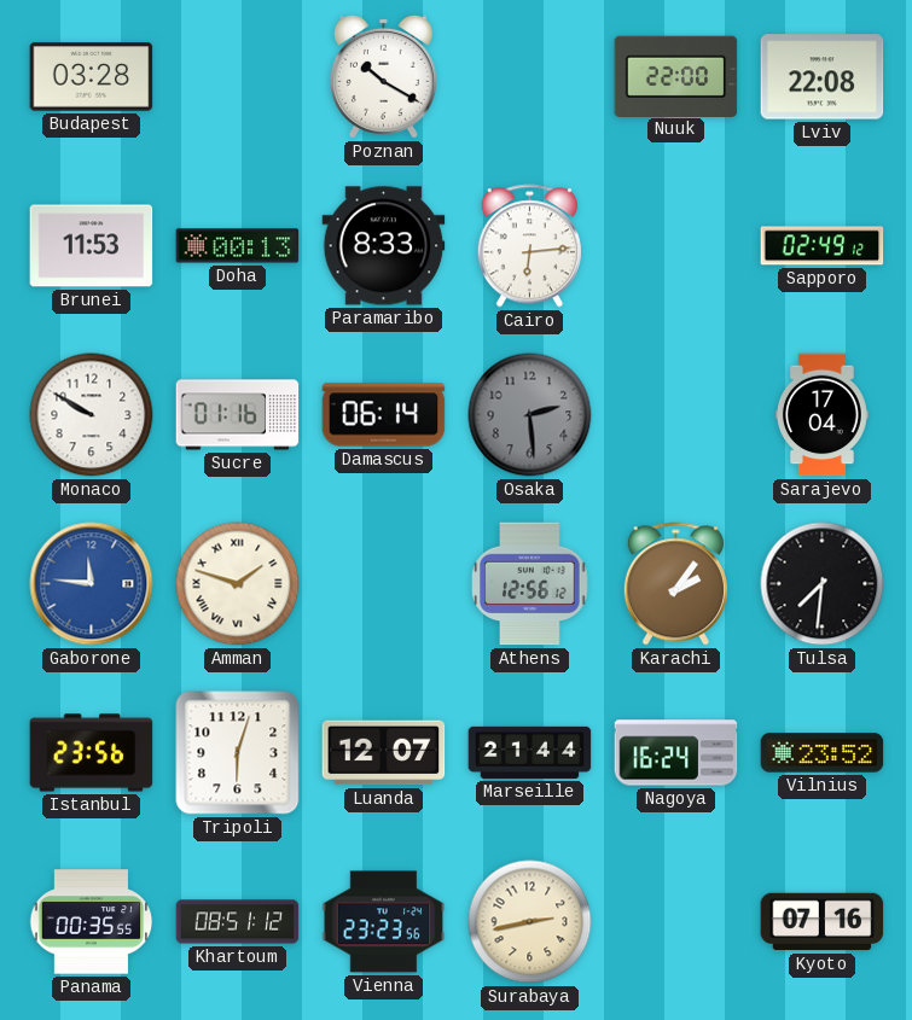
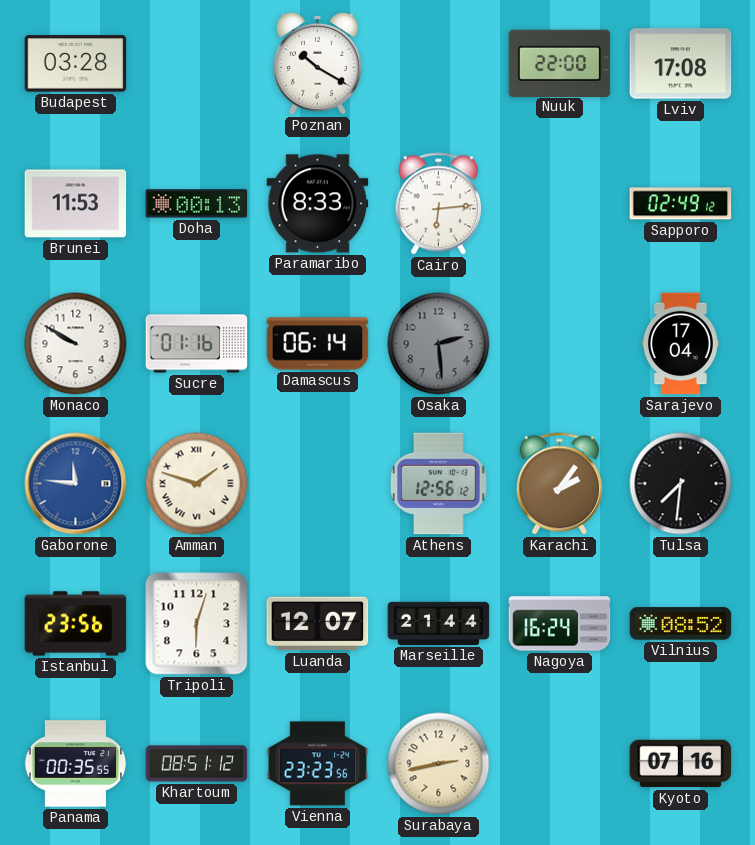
Lviv: 22:08 -> 17:08
Vilnius: 23:52 -> 08:52
